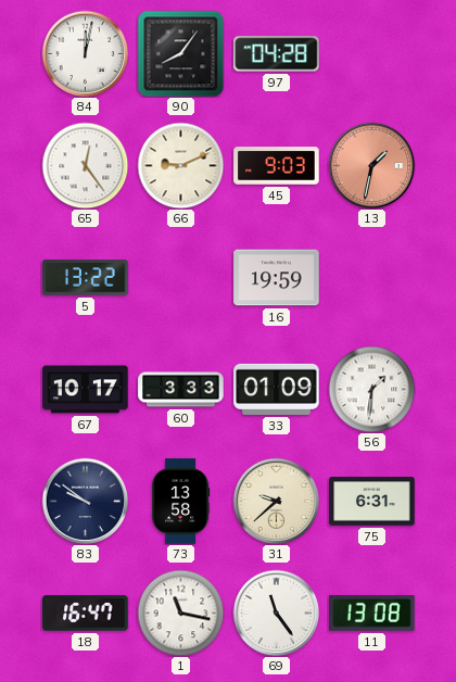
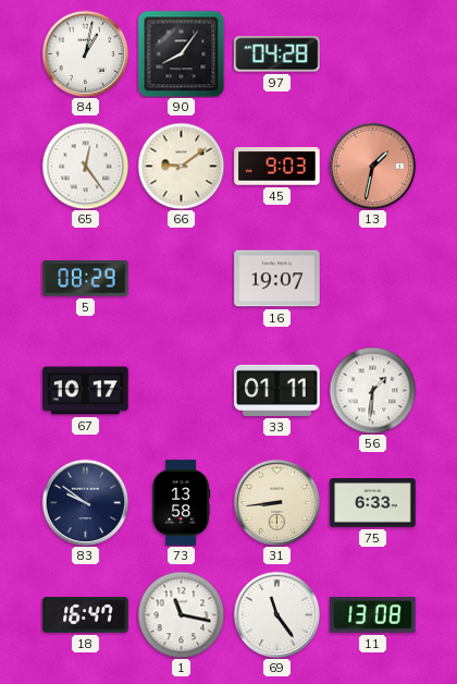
84: 12:02 -> 1:02
66: 9:11 -> 9:09
5: 13:22 -> 08:29
16: 19:59 -> 19:07
60: 3:33 -> none
33: 01:09 -> 01:11
31: 9:38 -> 8:44
75: 6:31 -> 6:33
